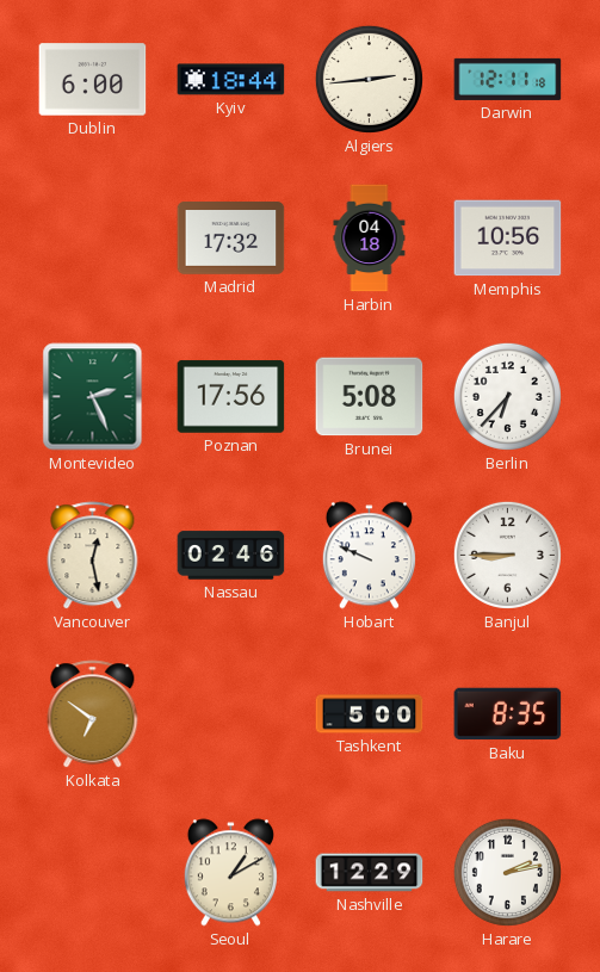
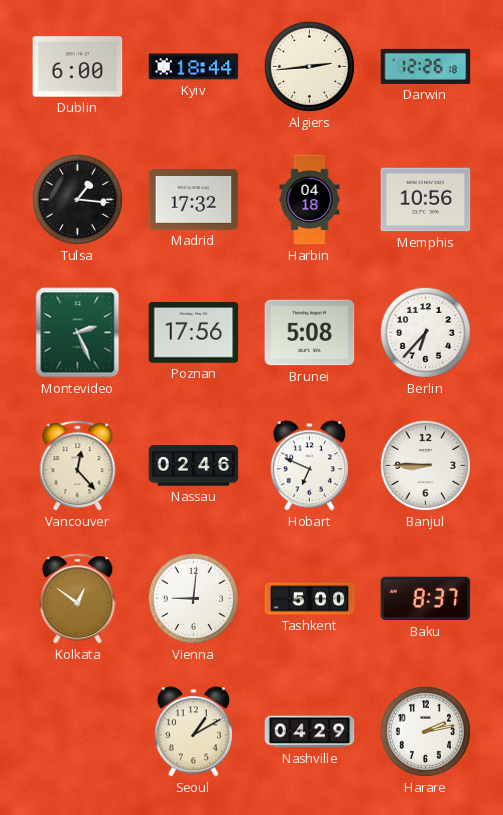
Darwin: 12:11 -> 12:26
Tulsa: none -> 1:16
Vancouver: 12:28 -> 12:23
Hobart: 9:49 -> 6:49
Kolkata: 6:51 -> 12:51
Vienna: none -> 9:01
Baku: 8:35 -> 8:37
Nashville: 12:29 -> 04:29
